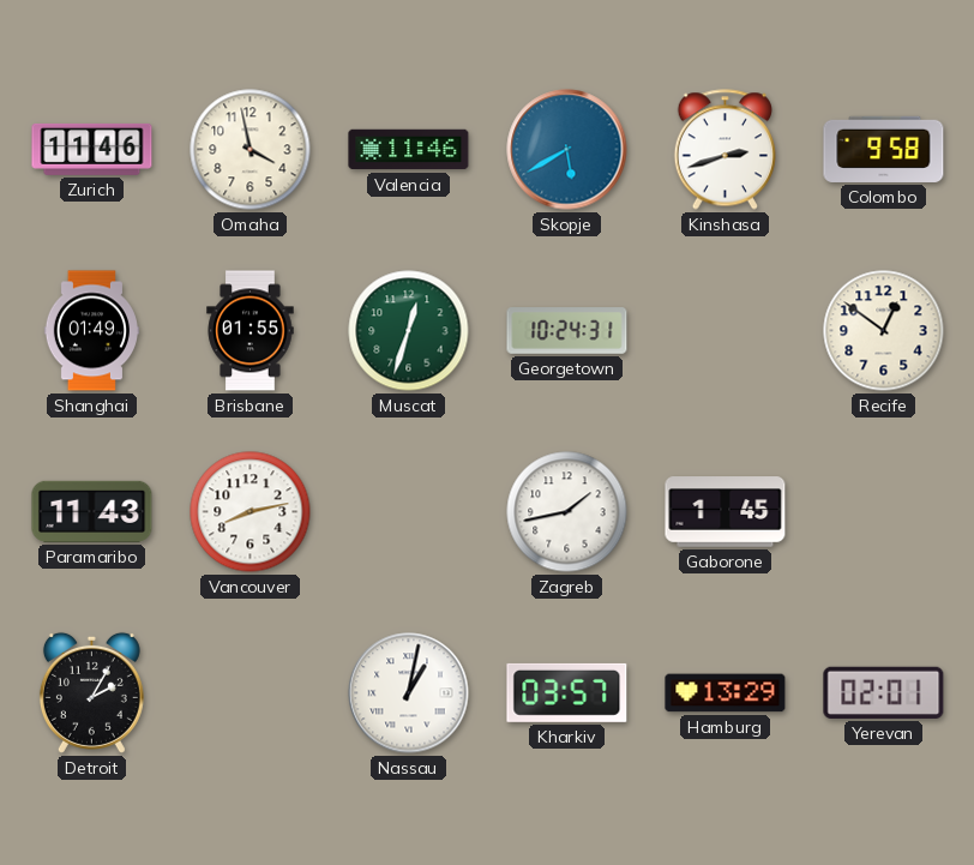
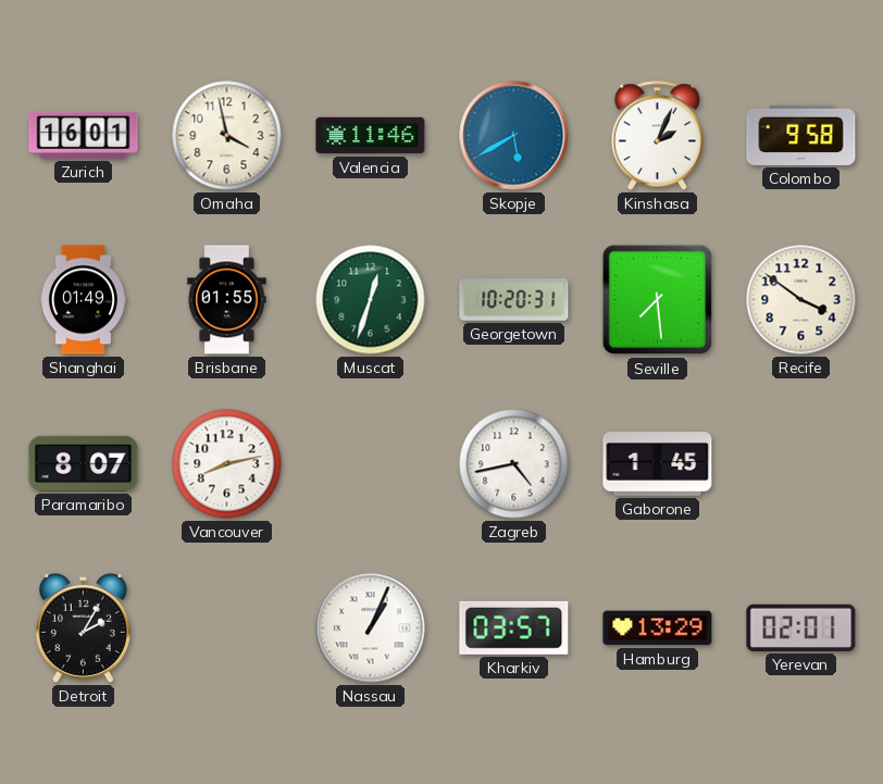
Zurich: 11:46 -> 16:01
Kinshasa: 2:42 -> 2:04
Georgetown: 10:24 -> 10:20
Seville: none -> 7:29
Recife: 12:51 -> 3:51
Paramaribo: 11:43 -> 8:07
Zagreb: 1:43 -> 4:43
Nassau: 1:02 -> 1:04
